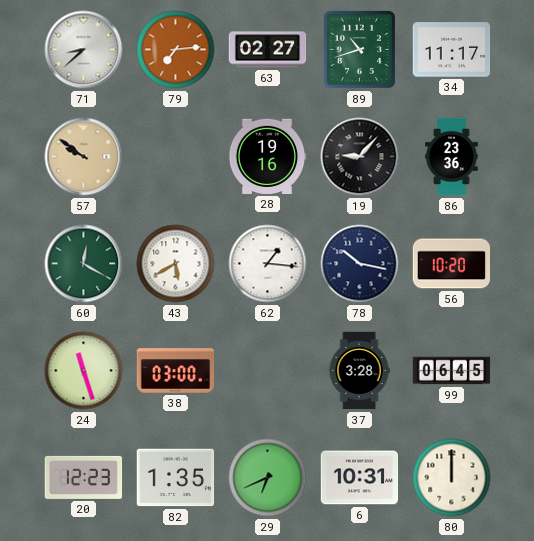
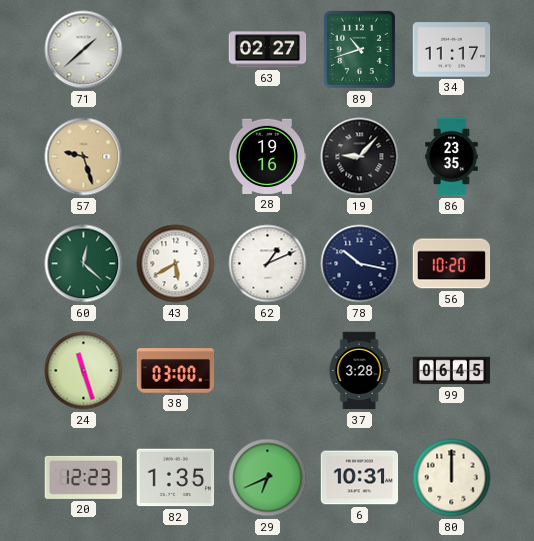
71: 8:38 -> 1:38
79: 7:14 -> none
57: 9:51 -> 9:27
86: 23:36 -> 23:35
60: 12:20 -> 12:22
62: 1:16 -> 1:11
